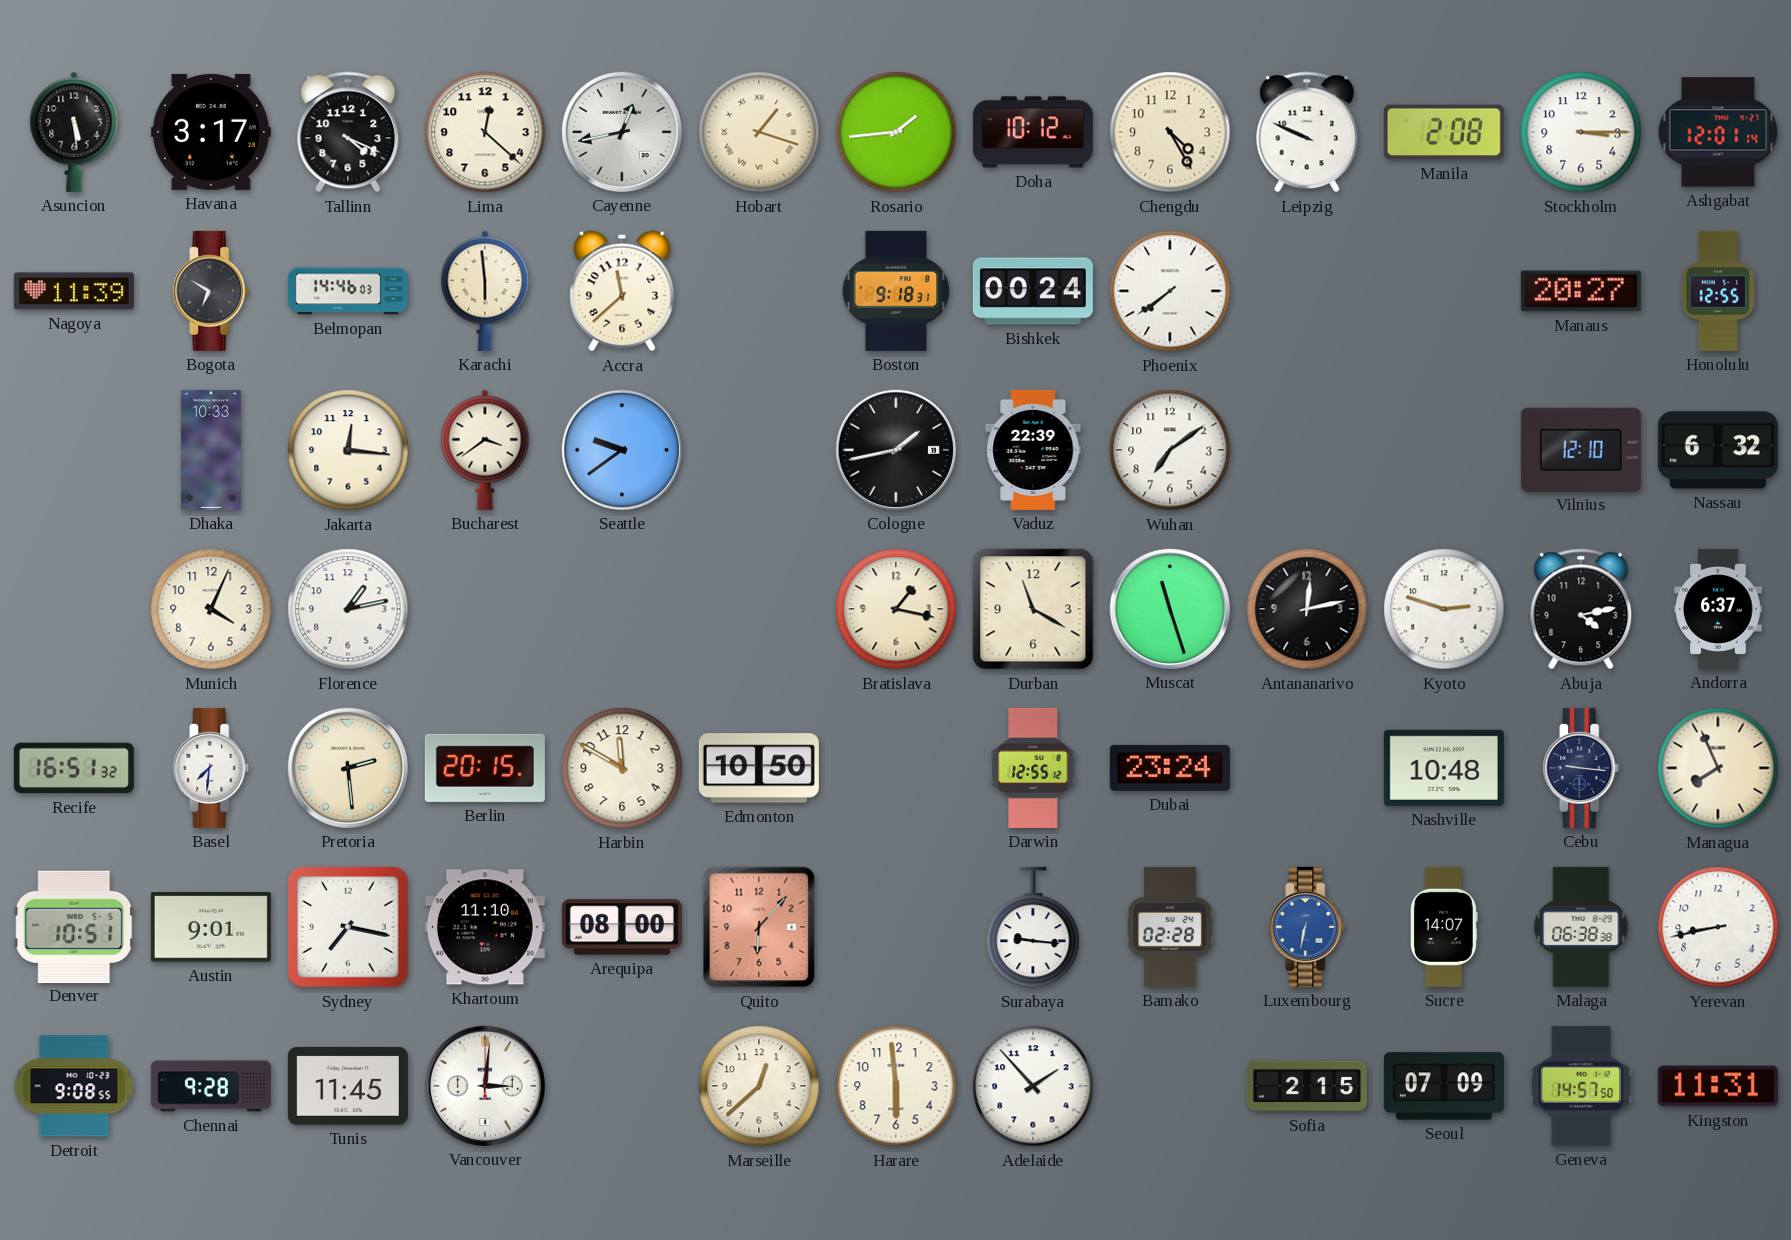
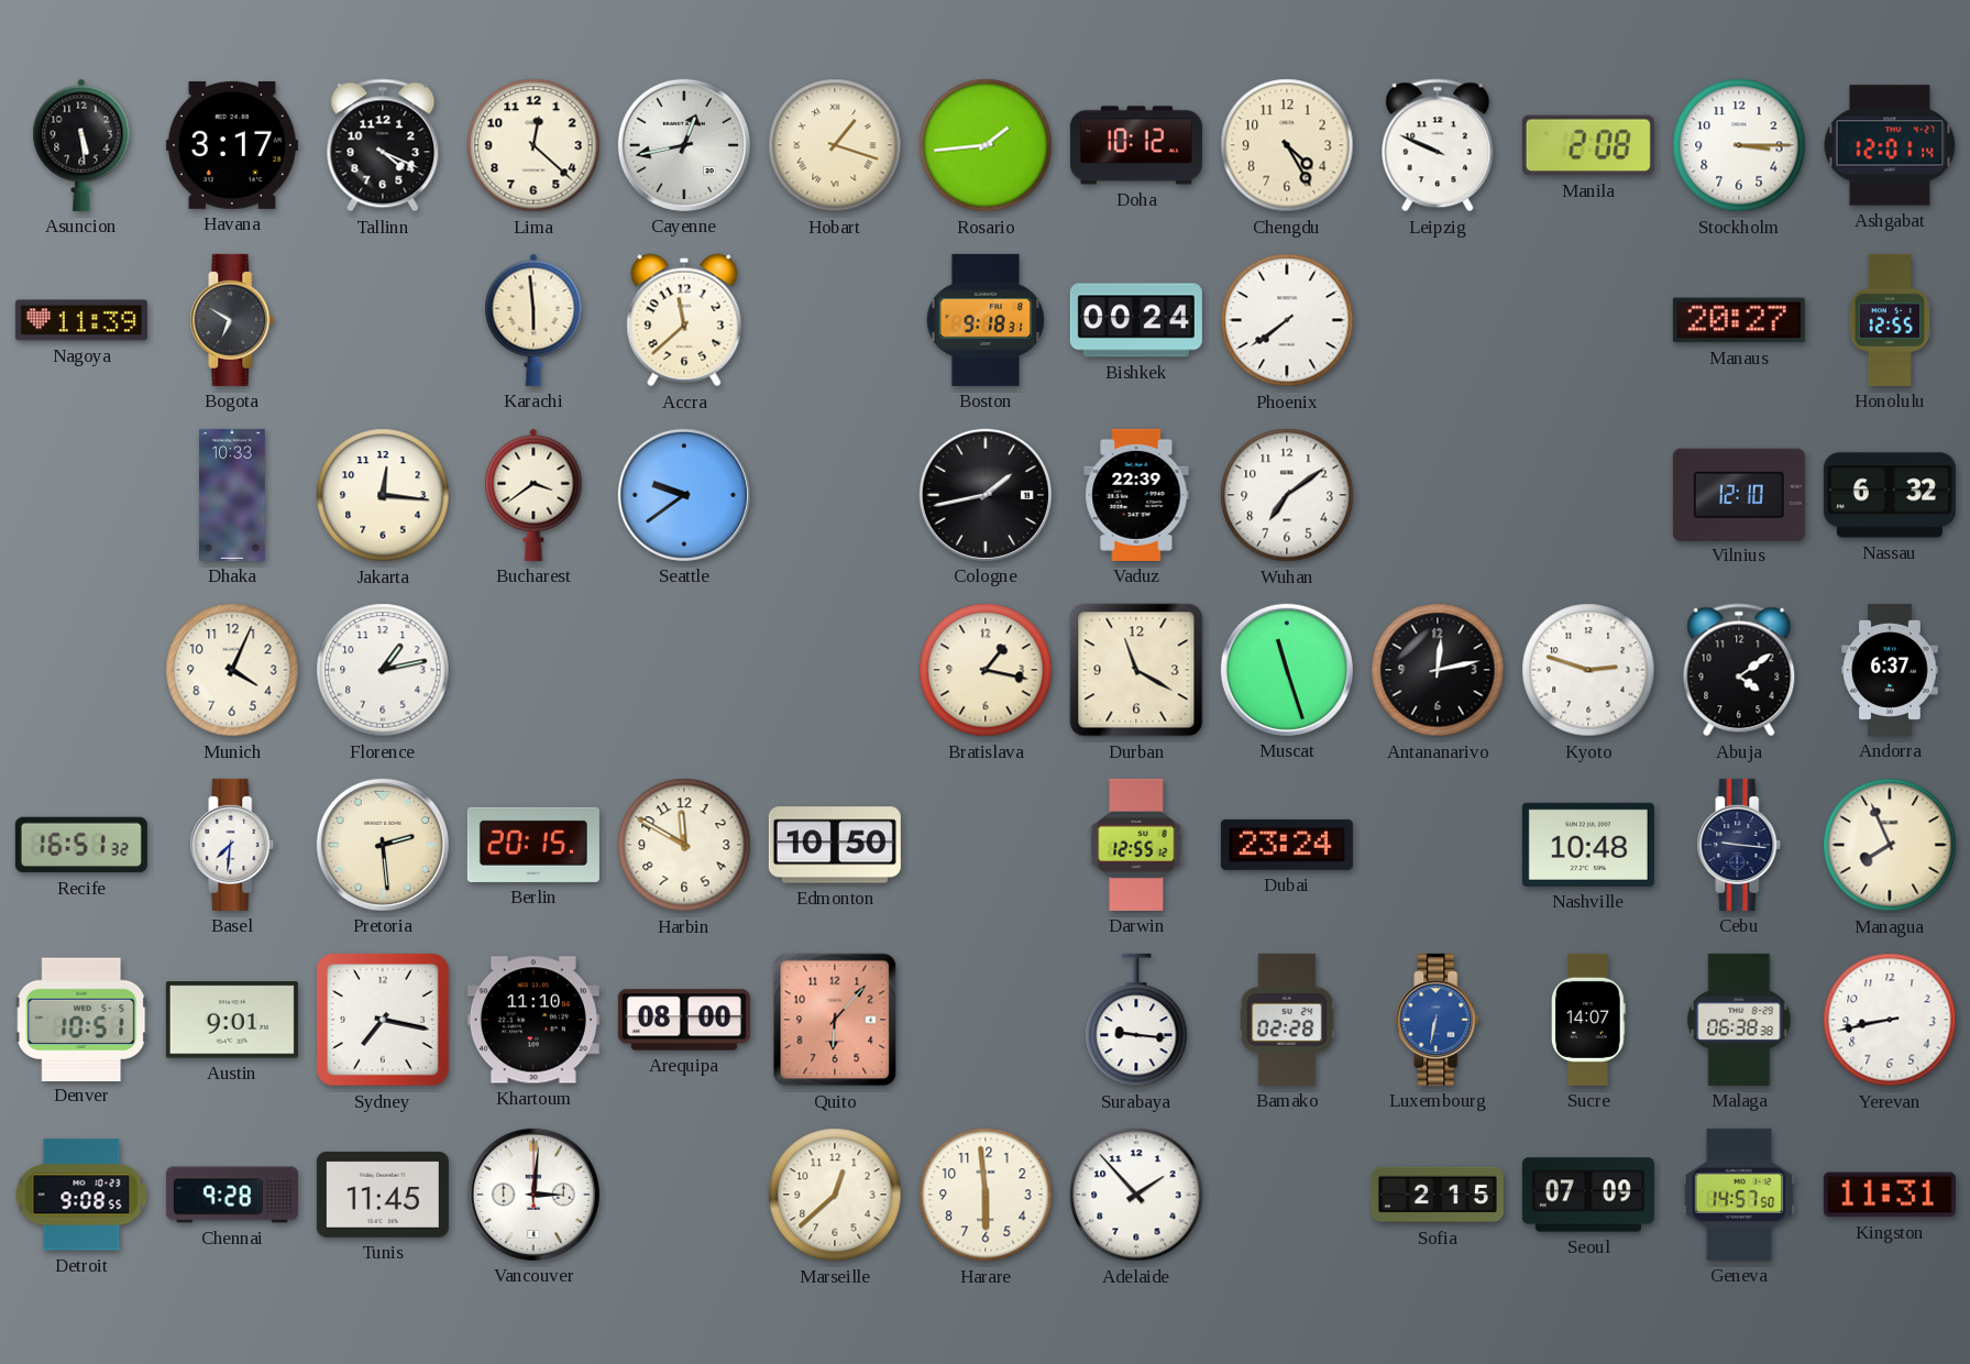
Belmopan: 14:46 -> none
Abuja: 4:13 -> 4:09
